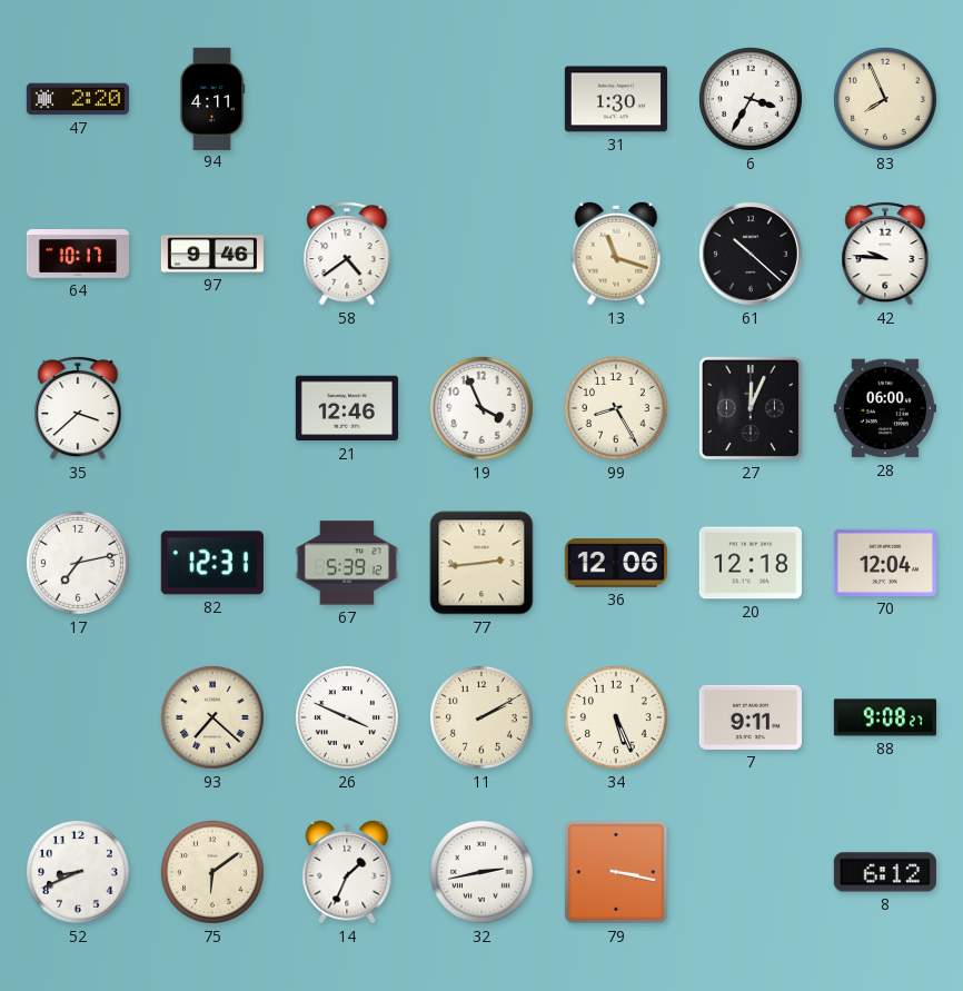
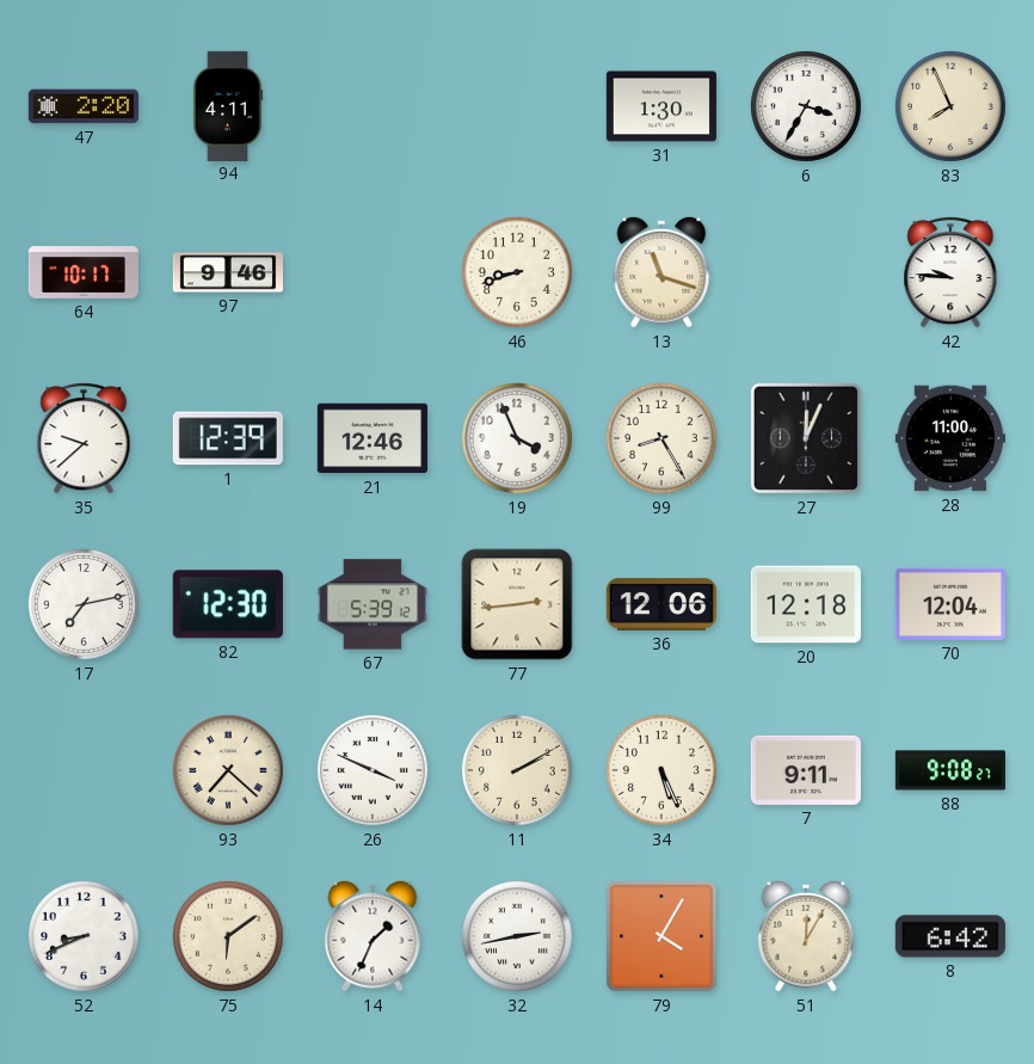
58: 4:39 -> none
46: none -> 8:42
61: 10:22 -> none
35: 3:38 -> 9:38
1: none -> 12:39
28: 06:00 -> 11:00
82: 12:31 -> 12:30
79: 3:17 -> 4:05
51: none -> 12:05
8: 6:12 -> 6:42
